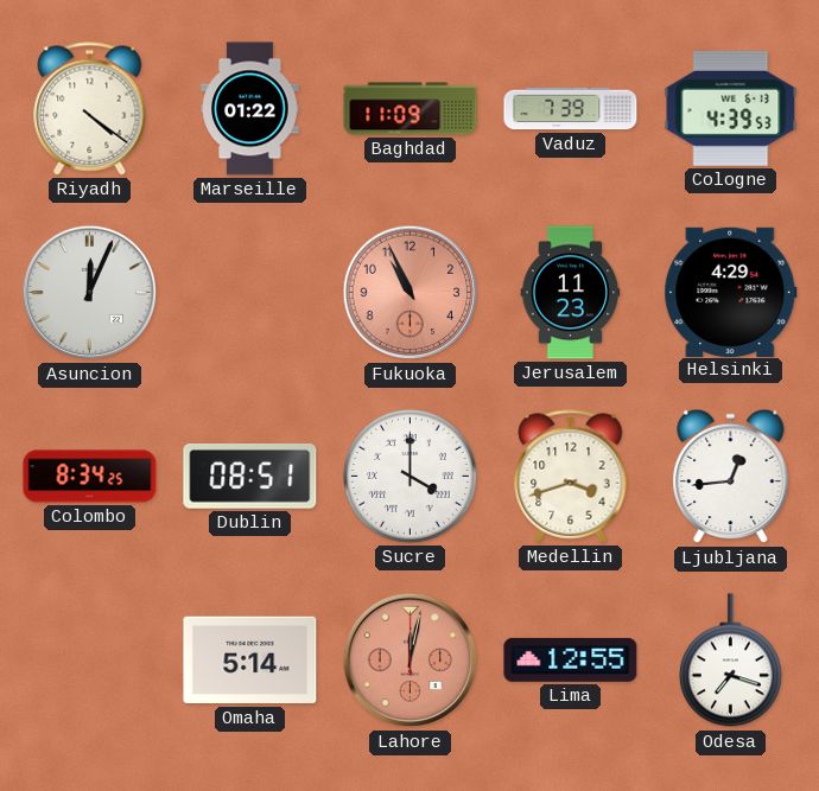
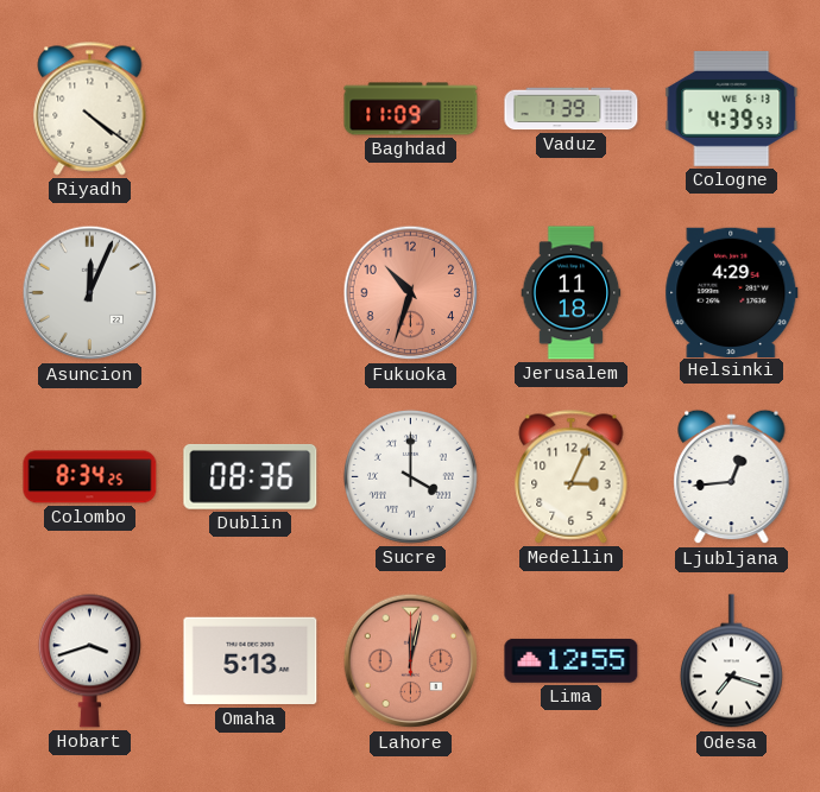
Marseille: 01:22 -> none
Fukuoka: 10:56 -> 10:33
Jerusalem: 11:23 -> 11:18
Dublin: 08:51 -> 08:36
Medellin: 3:42 -> 3:04
Hobart: none -> 3:42
Omaha: 5:14 -> 5:13
